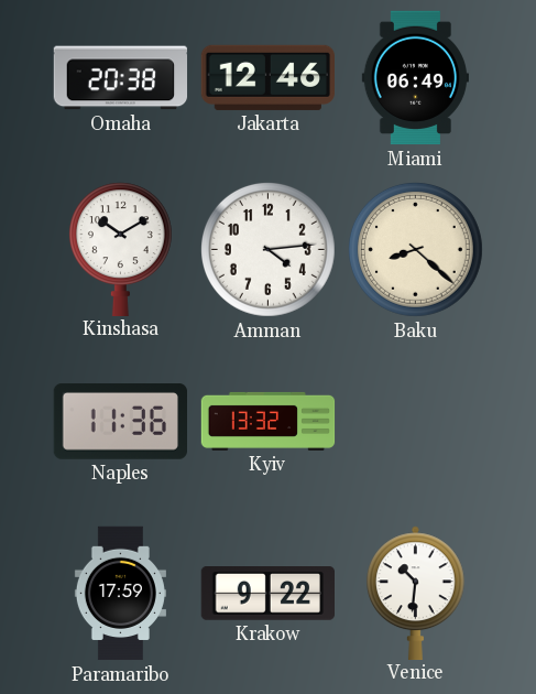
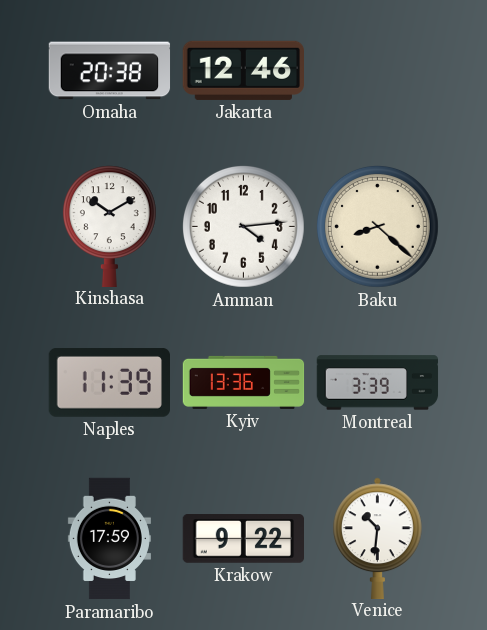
Miami: 06:49 -> none
Naples: 11:36 -> 11:39
Kyiv: 13:32 -> 13:36
Montreal: none -> 3:39
